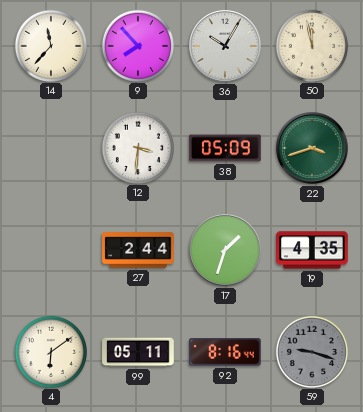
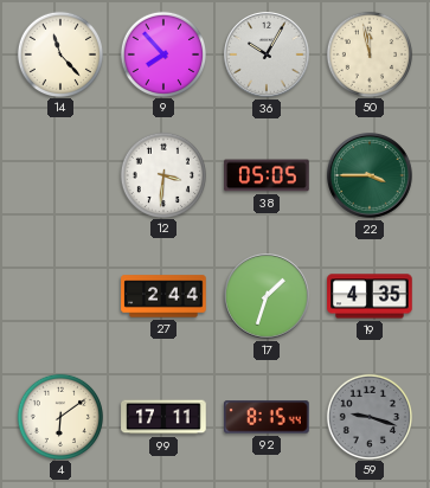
14: 11:37 -> 11:23
38: 05:09 -> 05:05
22: 3:42 -> 3:45
99: 05:11 -> 17:11
92: 8:16 -> 8:15
